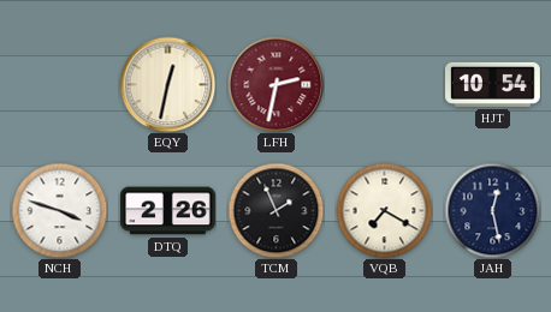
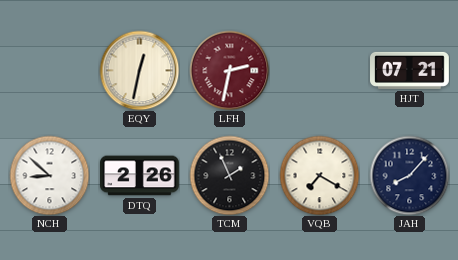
HJT: 10:54 -> 07:21
NCH: 3:48 -> 8:52
JAH: 12:28 -> 8:07
